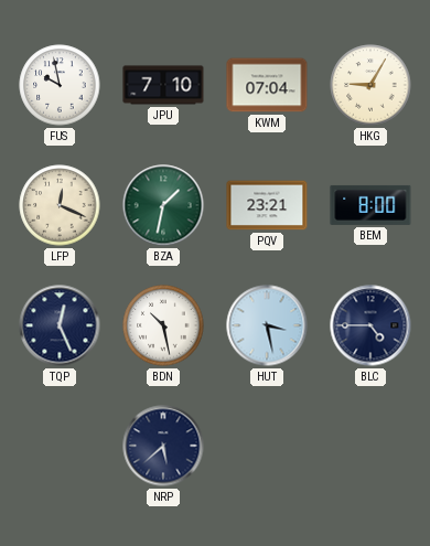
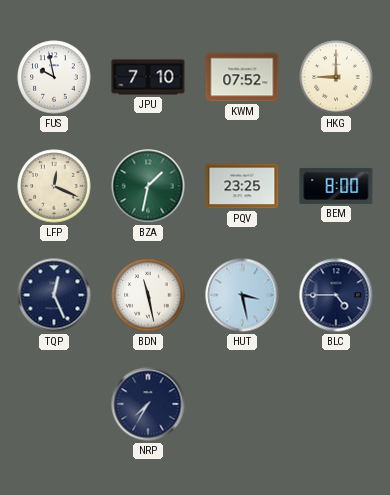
KWM: 07:04 -> 07:52
HKG: 9:05 -> 9:00
PQV: 23:21 -> 23:25
BDN: 10:28 -> 11:28
NRP: 5:38 -> 7:35
